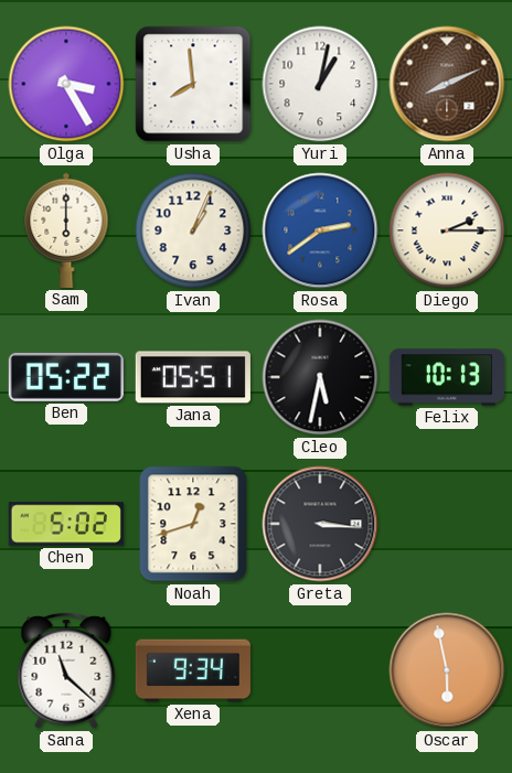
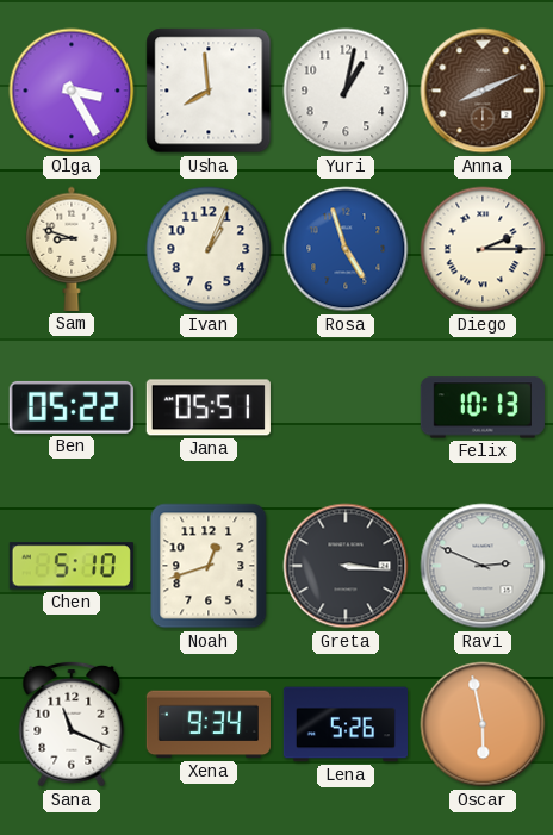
Sam: 6:00 -> 8:48
Rosa: 2:39 -> 4:57
Cleo: 5:32 -> none
Chen: 5:02 -> 5:10
Ravi: none -> 2:49
Sana: 11:22 -> 11:19
Lena: none -> 5:26
